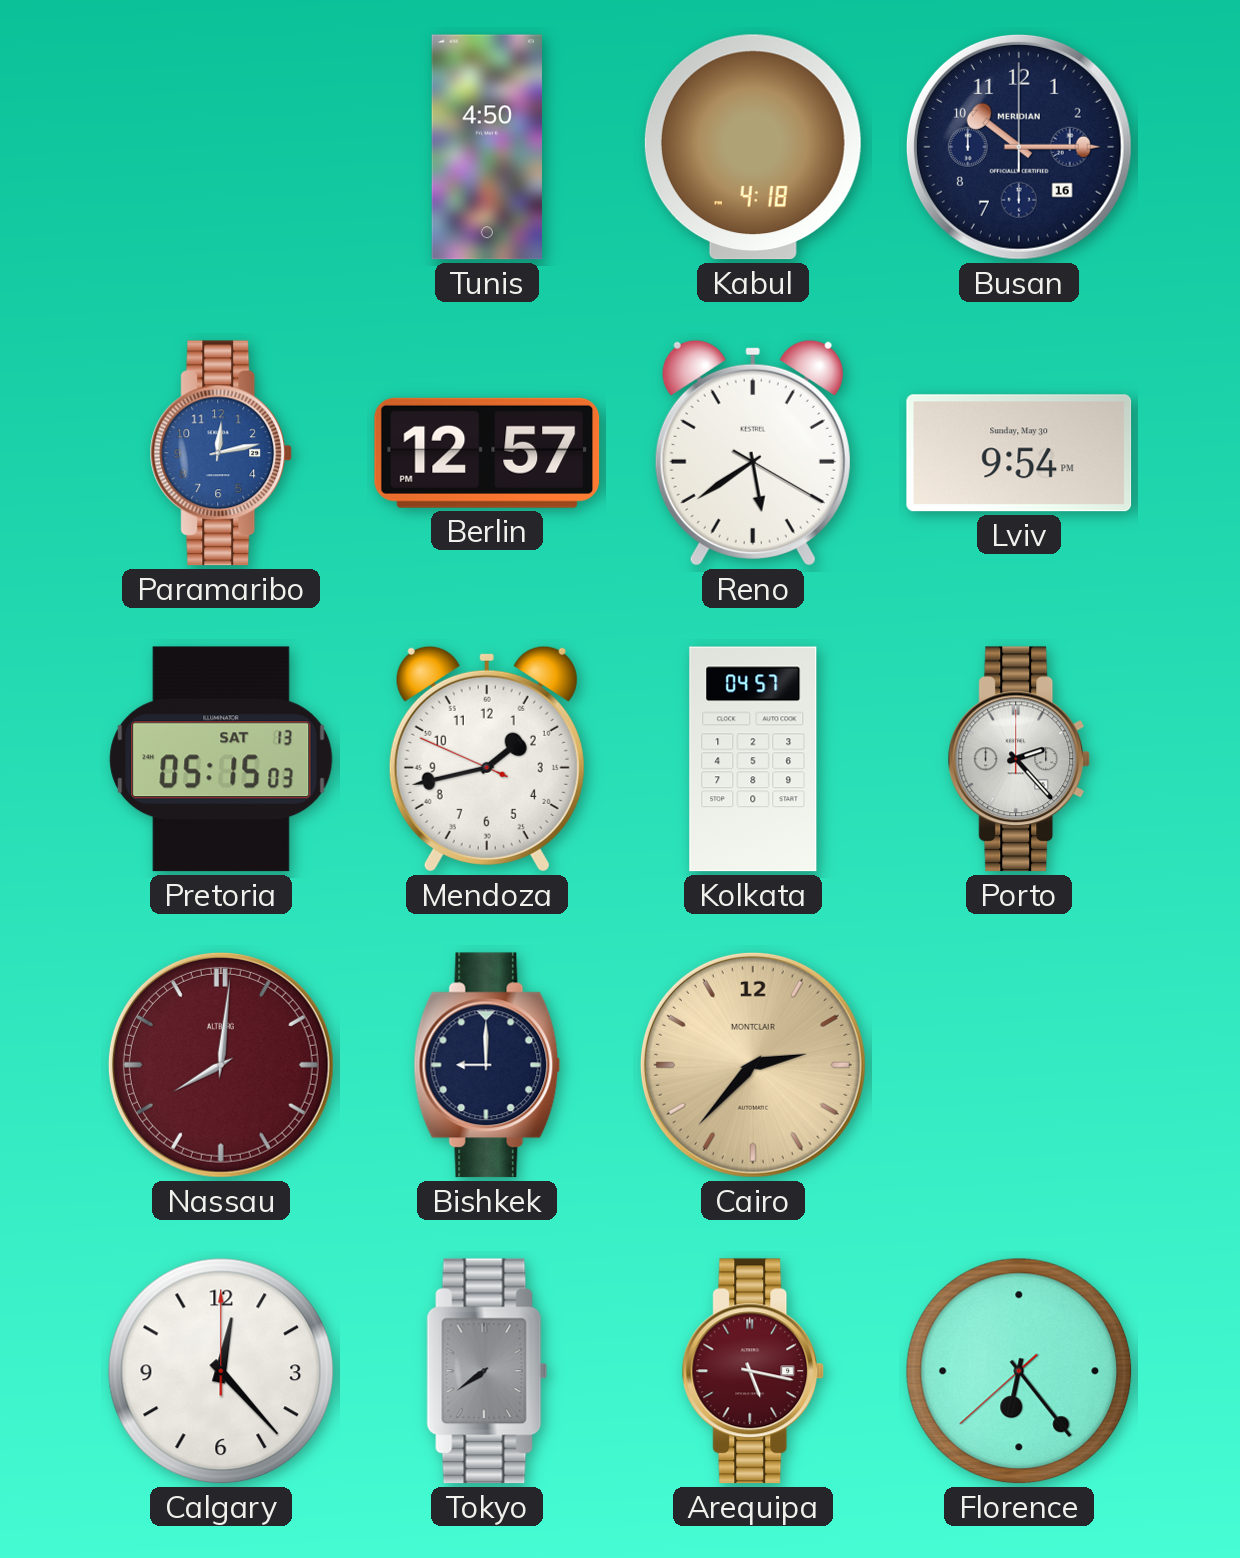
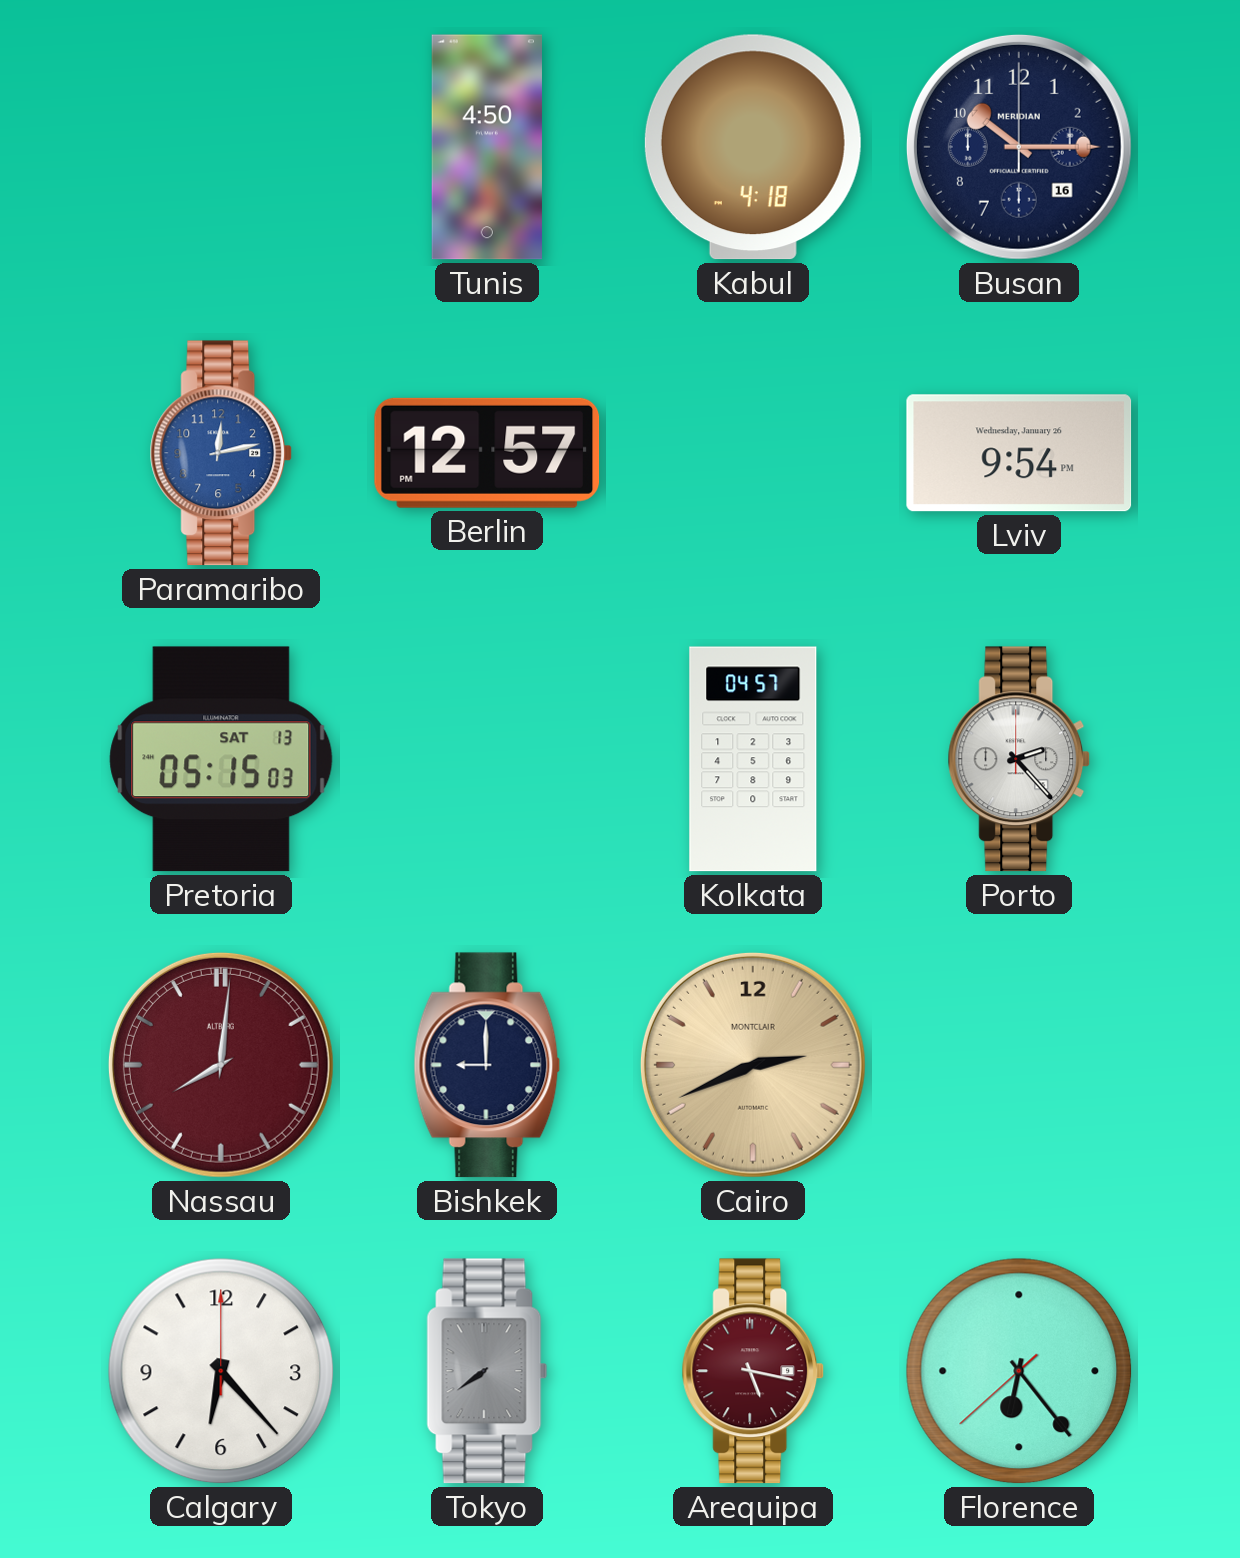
Reno: 5:39 -> none
Lviv date: Sunday, May 30 -> Wednesday, January 26
Mendoza: 1:42 -> none
Cairo: 2:37 -> 2:41
Calgary: 12:23 -> 6:23
